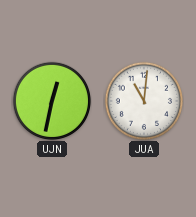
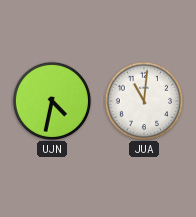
UJN: 12:32 -> 4:32
